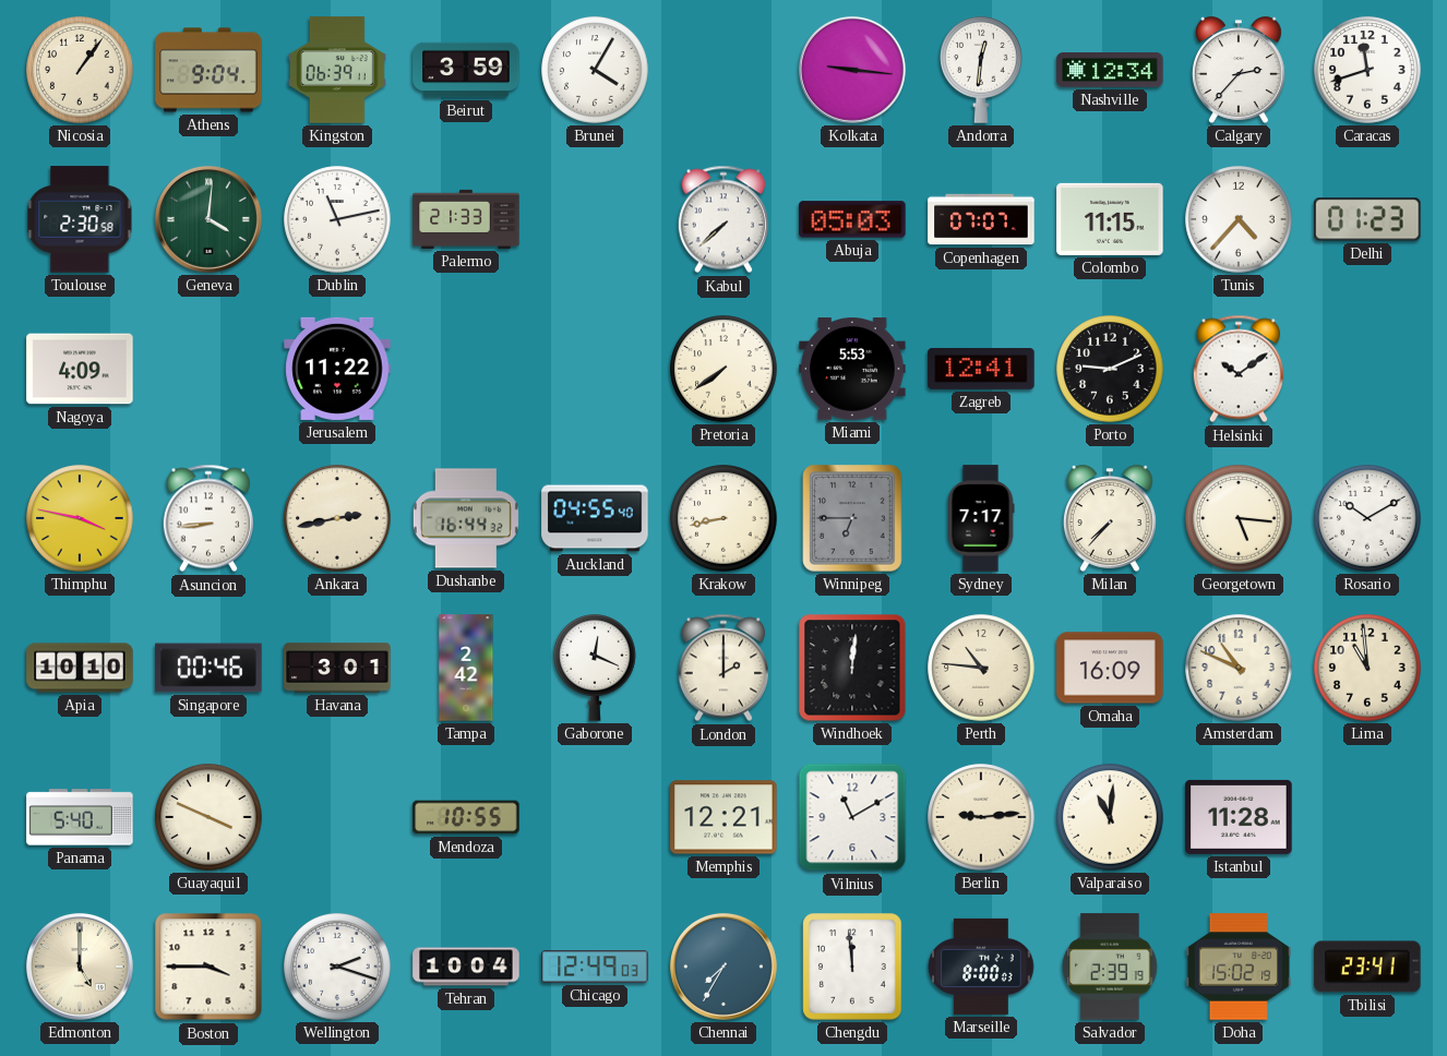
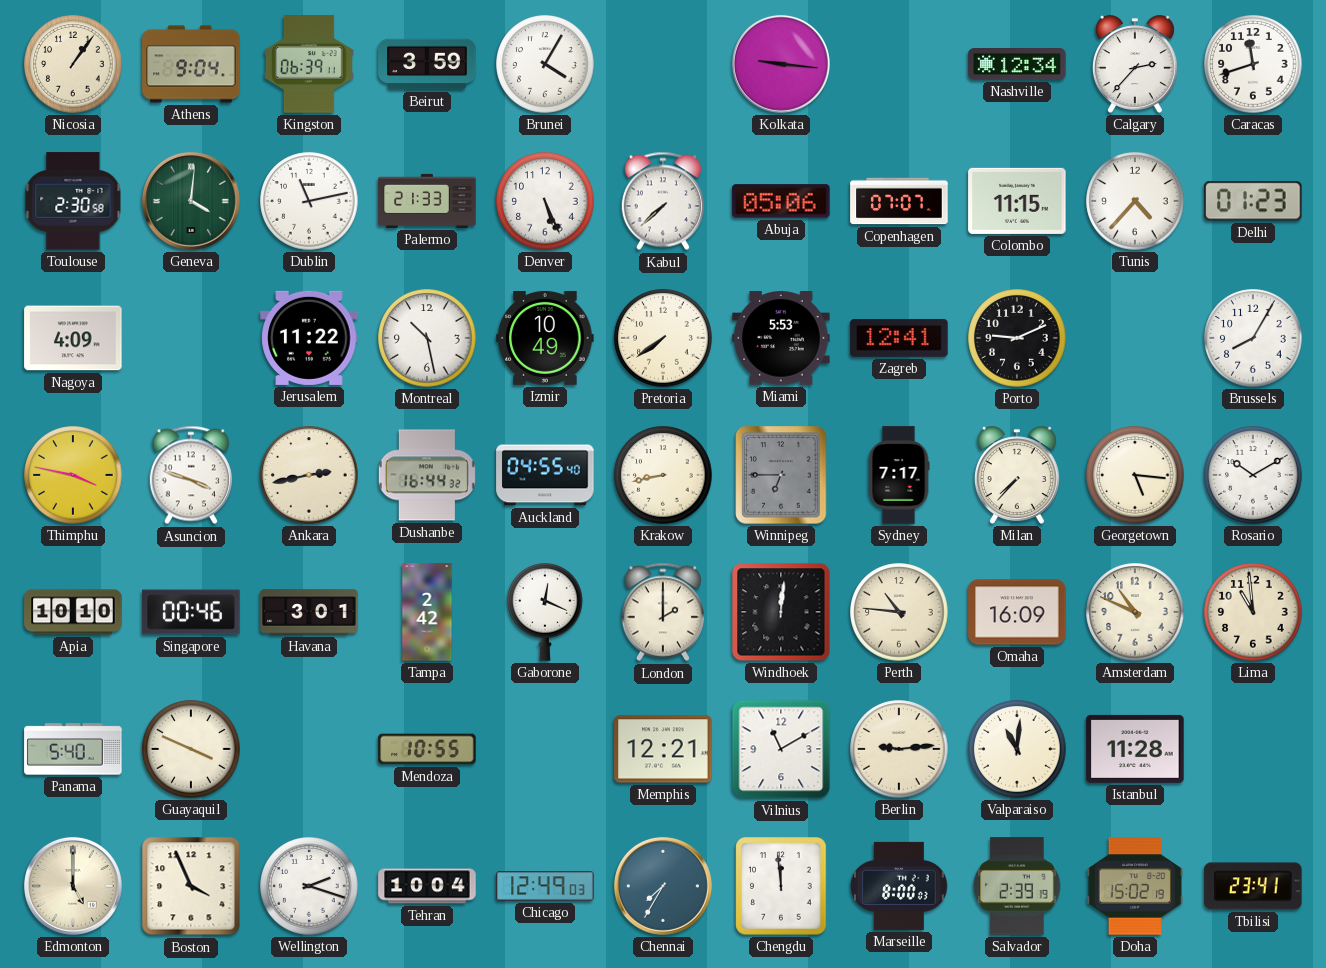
Andorra: 12:31 -> none
Denver: none -> 5:26
Abuja: 05:03 -> 05:06
Montreal: none -> 10:28
Izmir: none -> 10:49
Helsinki: 10:09 -> none
Brussels: none -> 8:05
Asuncion: 8:44 -> 3:48
Boston: 3:45 -> 3:56
